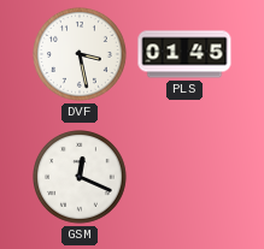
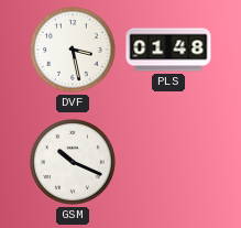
PLS: 01:45 -> 01:48
GSM: 12:19 -> 10:19
